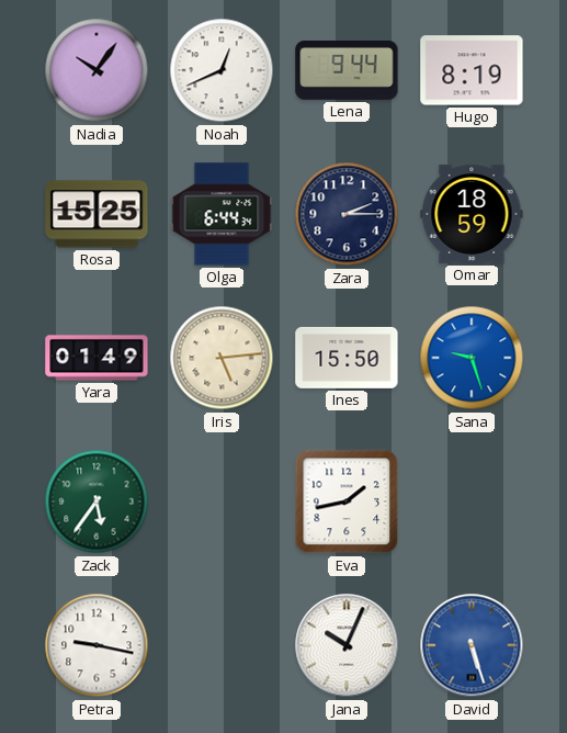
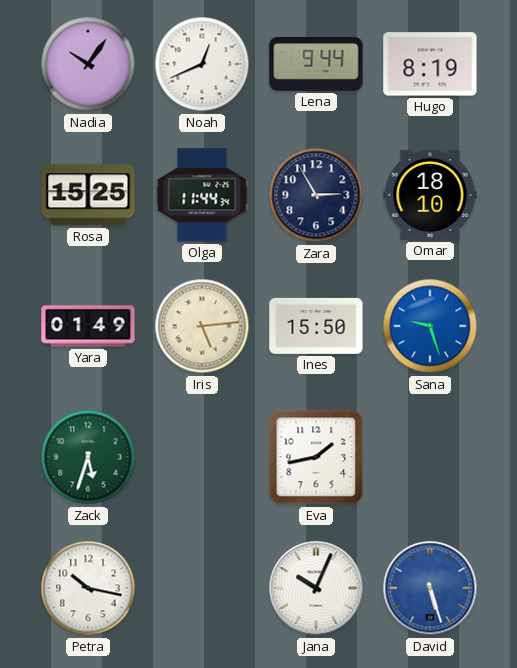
Olga: 6:44 -> 11:44
Zara: 2:15 -> 2:55
Omar: 18:59 -> 18:10
Zack: 5:36 -> 5:33
Petra: 9:17 -> 10:17
